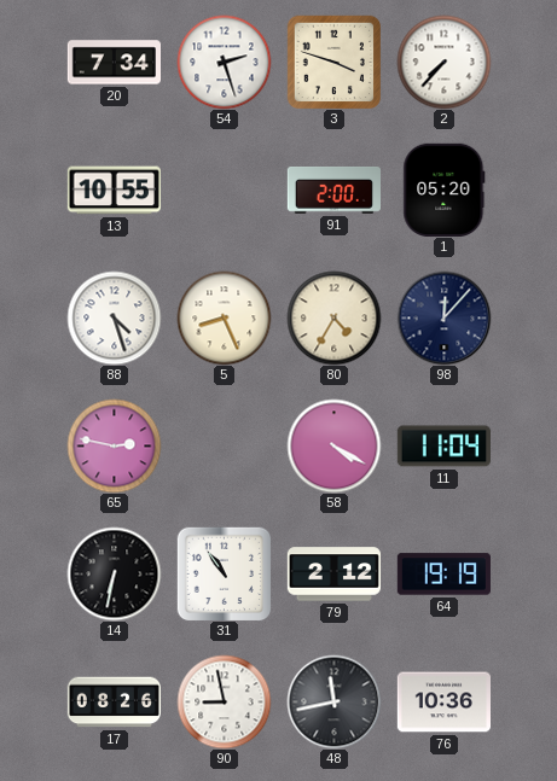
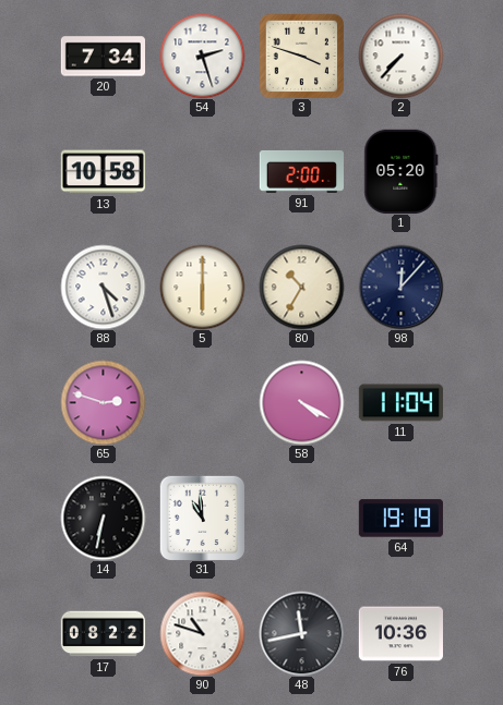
13: 10:55 -> 10:58
5: 8:26 -> 6:00
80: 4:35 -> 10:35
65: 2:47 -> 2:48
31: 10:54 -> 10:59
79: 2:12 -> none
17: 08:26 -> 08:22
90: 8:58 -> 10:48
